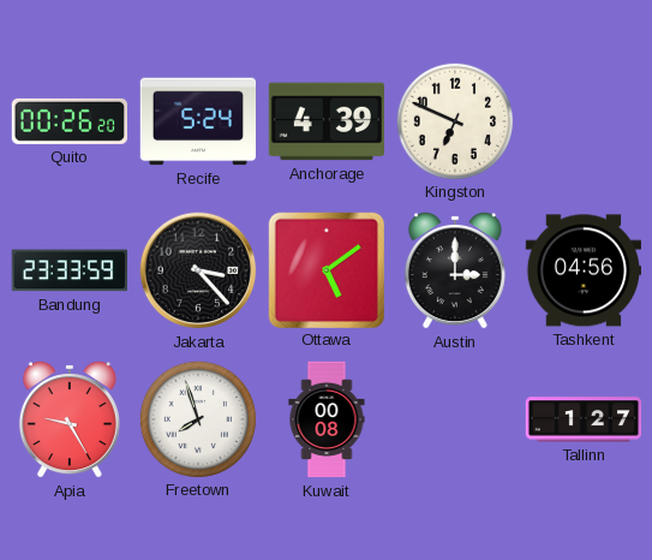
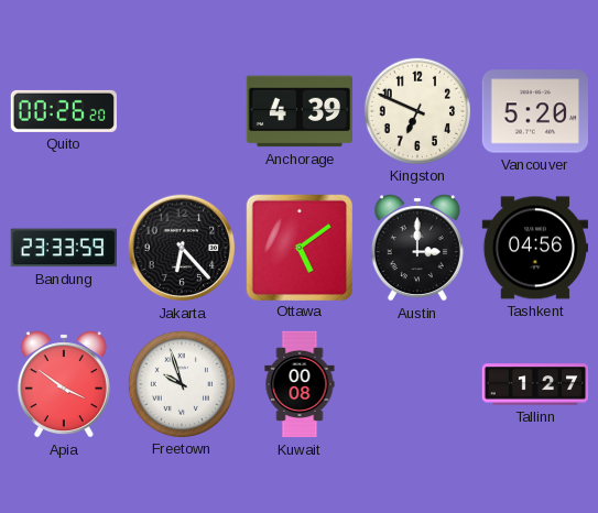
Recife: 5:24 -> none
Vancouver: none -> 5:20
Jakarta: 3:23 -> 6:23
Apia: 9:25 -> 3:51
Freetown: 7:57 -> 9:57
